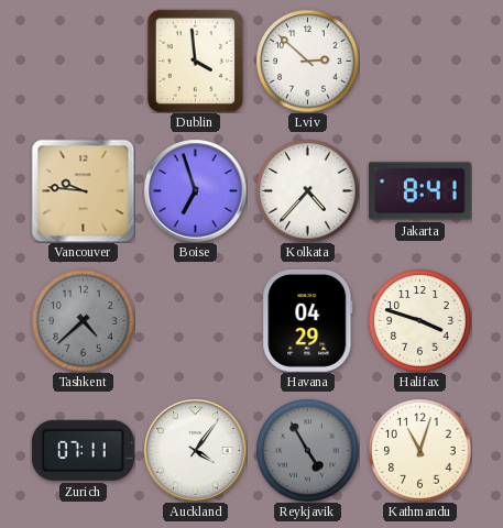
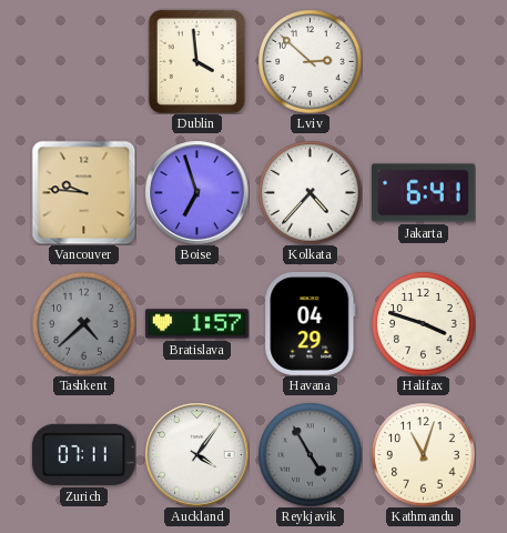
Jakarta: 8:41 -> 6:41
Bratislava: none -> 1:57
